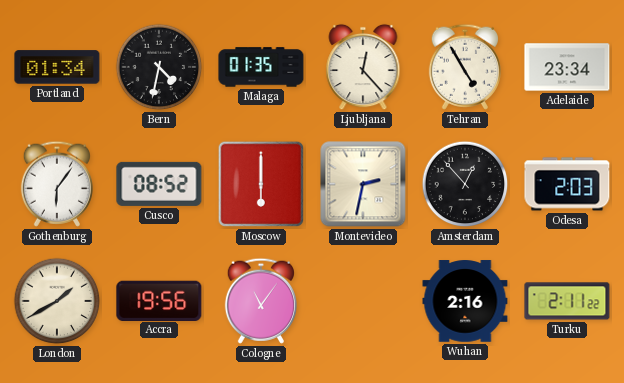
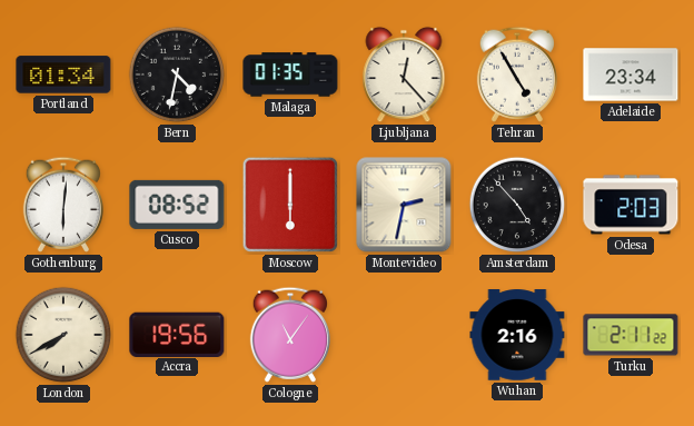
Gothenburg: 6:06 -> 6:01
Amsterdam: 12:53 -> 4:53
London: 1:40 -> 7:40
